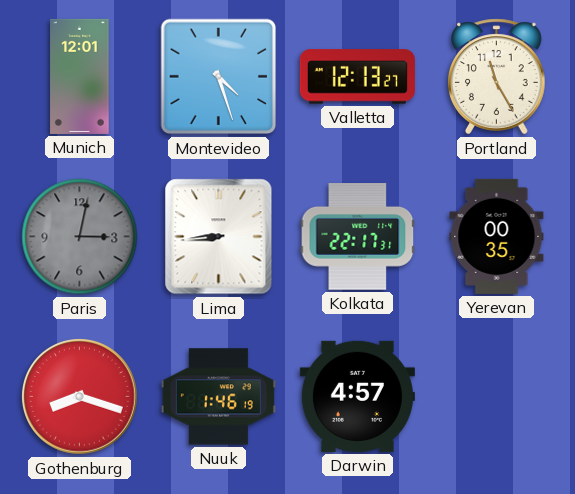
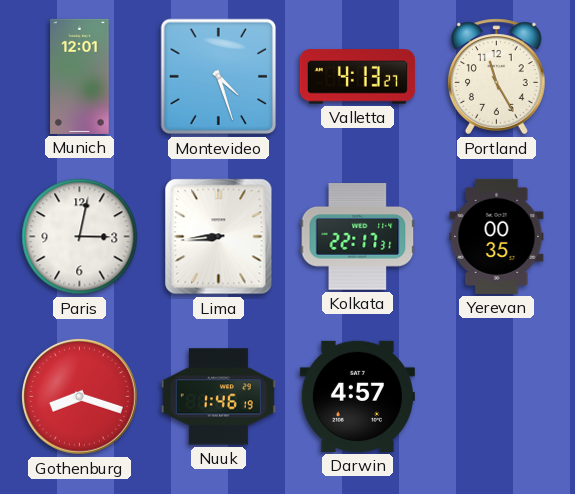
Valletta: 12:13 -> 4:13
Paris dial: grey -> white
